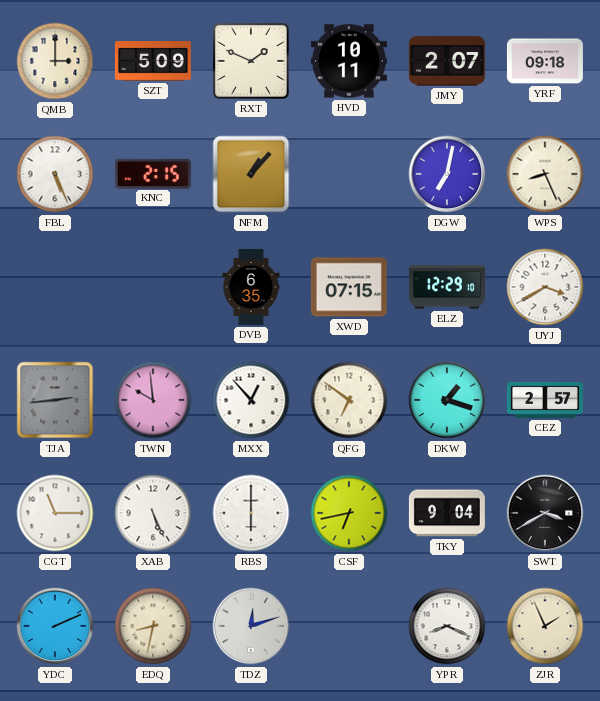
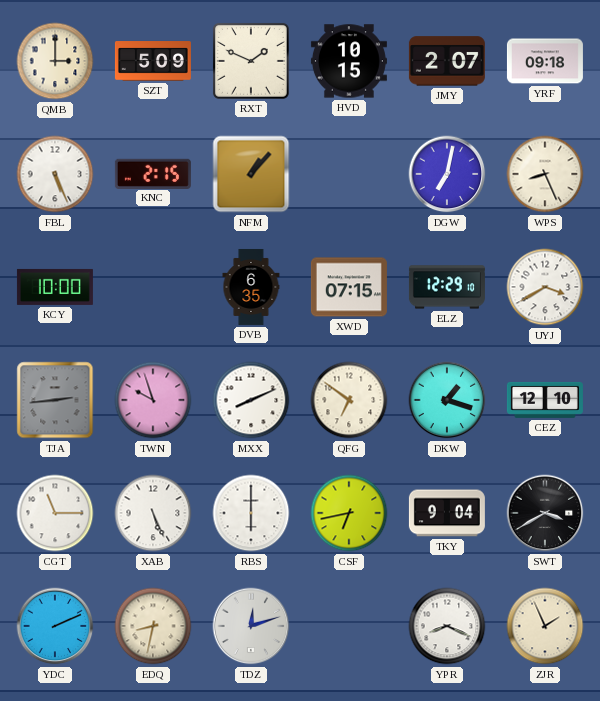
HVD: 10:11 -> 10:15
KCY: none -> 10:00
TWN: 9:59 -> 9:57
MXX: 12:53 -> 8:11
CEZ: 2:57 -> 12:10
